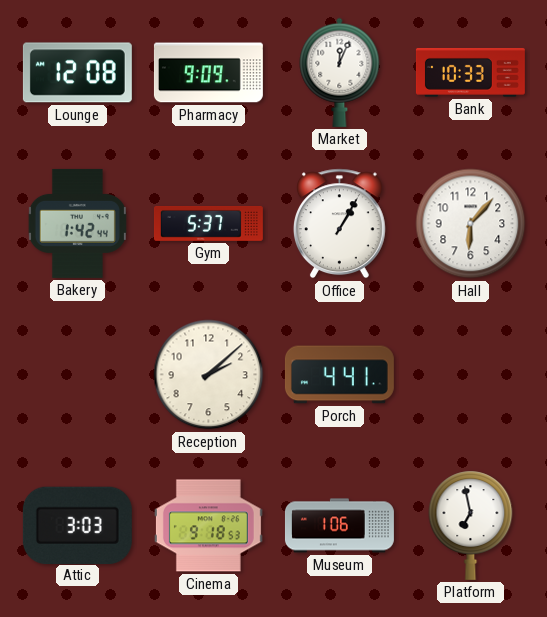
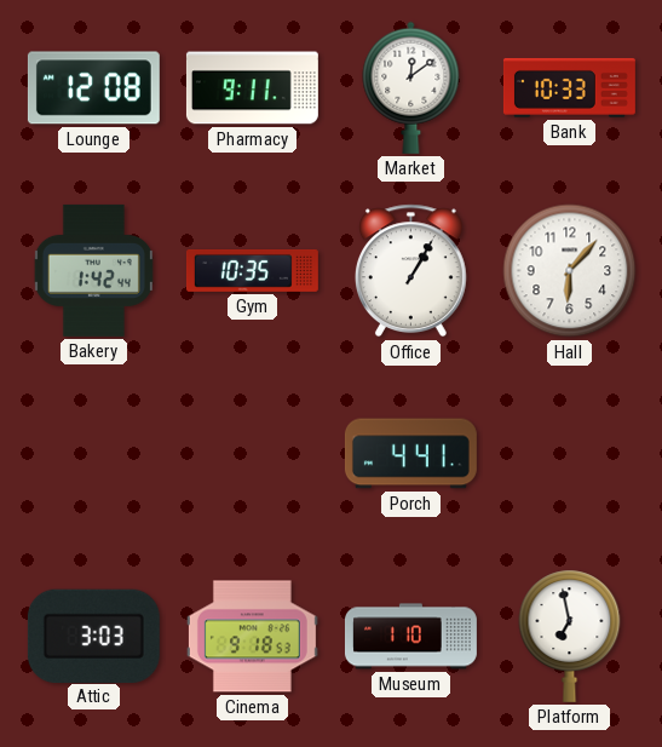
Pharmacy: 9:09 -> 9:11
Market: 12:04 -> 12:09
Gym: 5:37 -> 10:35
Reception: 2:08 -> none
Museum: 1:06 -> 1:10
